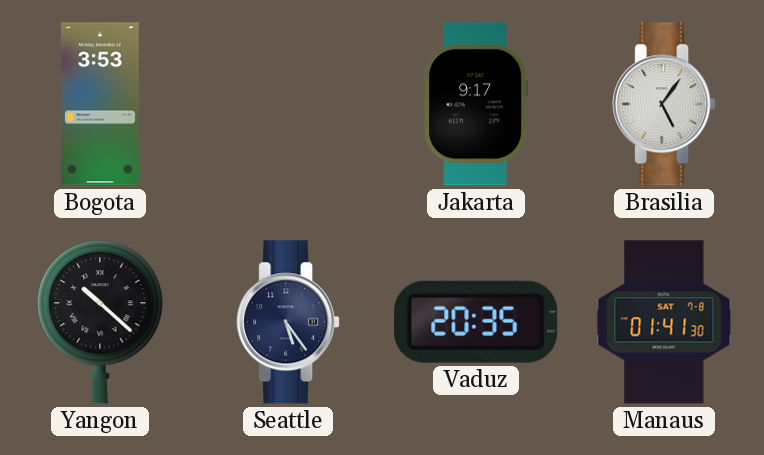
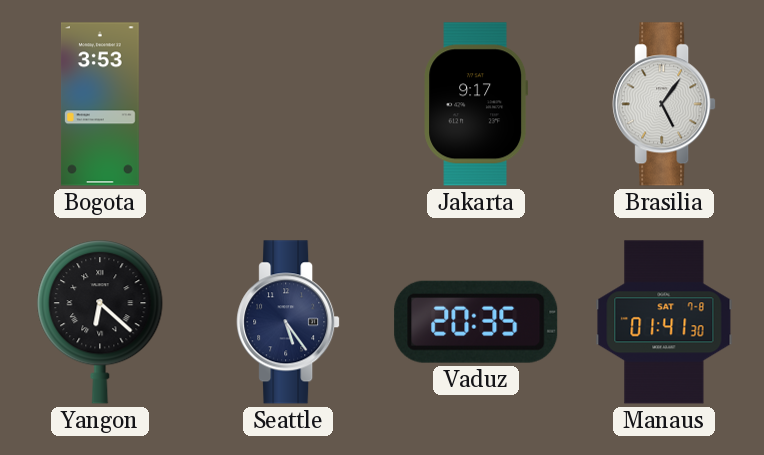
Yangon: 10:22 -> 6:22
